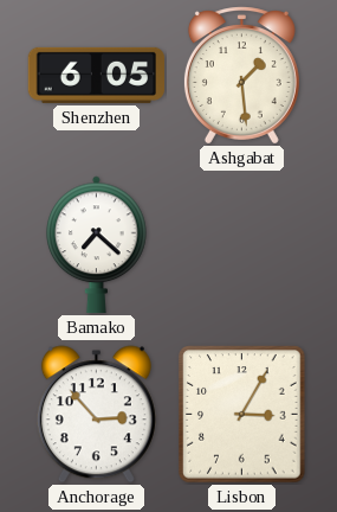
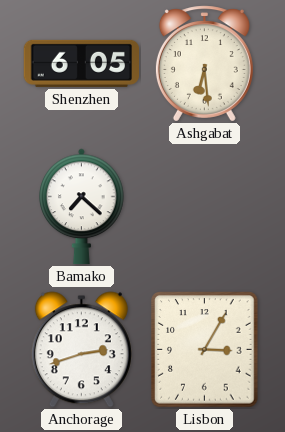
Ashgabat: 1:29 -> 6:29
Anchorage: 2:53 -> 2:42
